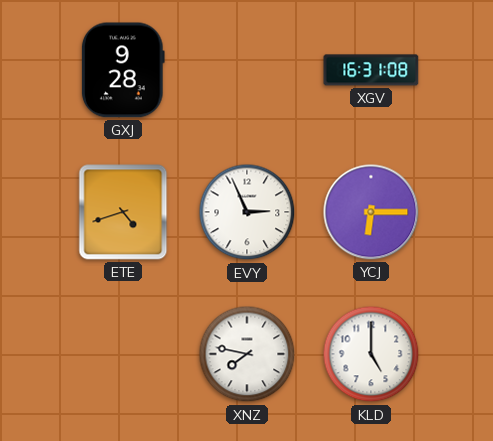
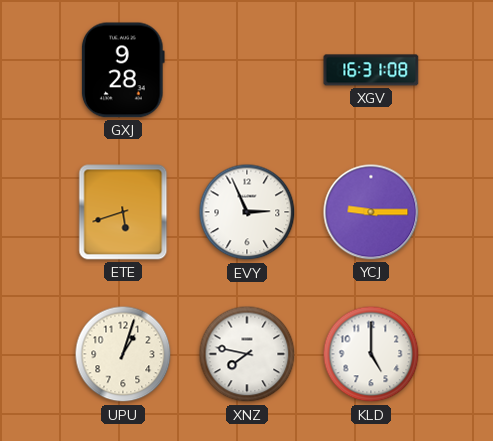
ETE: 4:42 -> 5:42
YCJ: 6:15 -> 9:15
UPU: none -> 1:03
